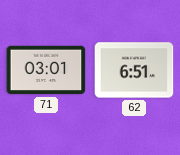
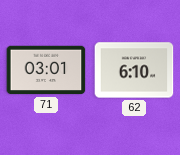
62: 6:51 -> 6:10
